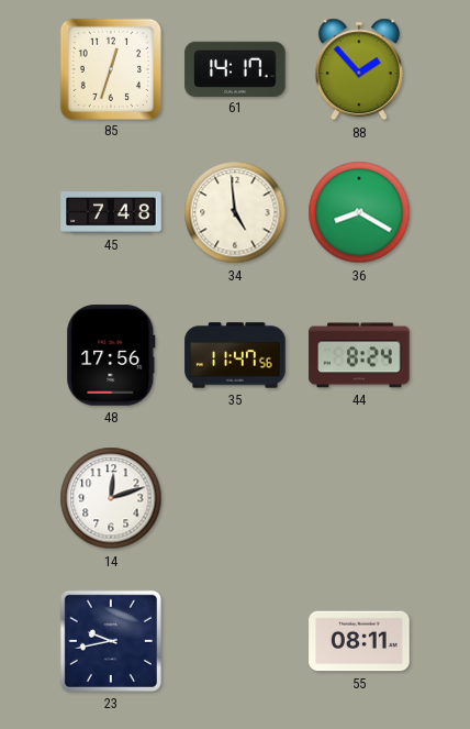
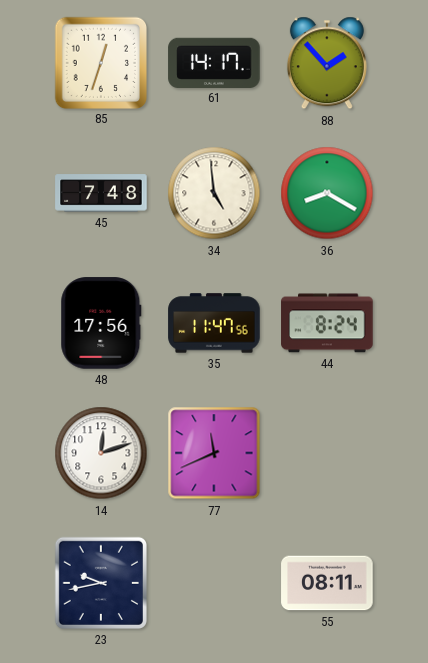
77: none -> 11:41
